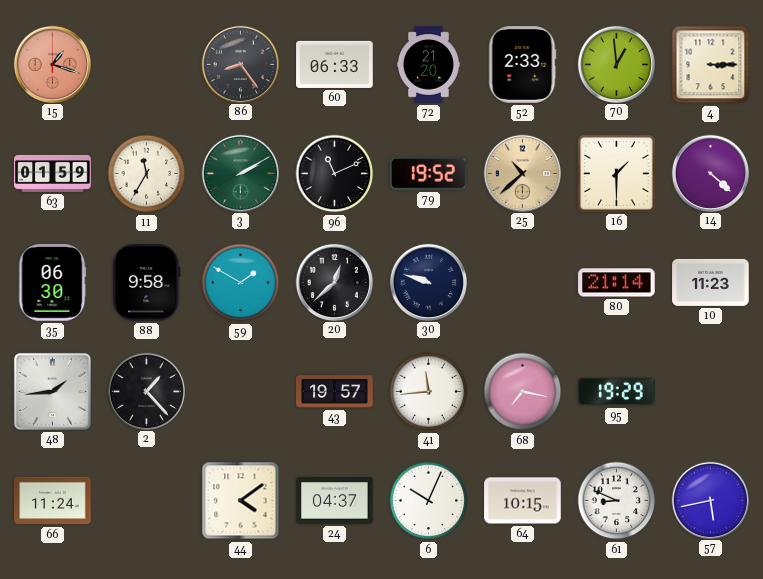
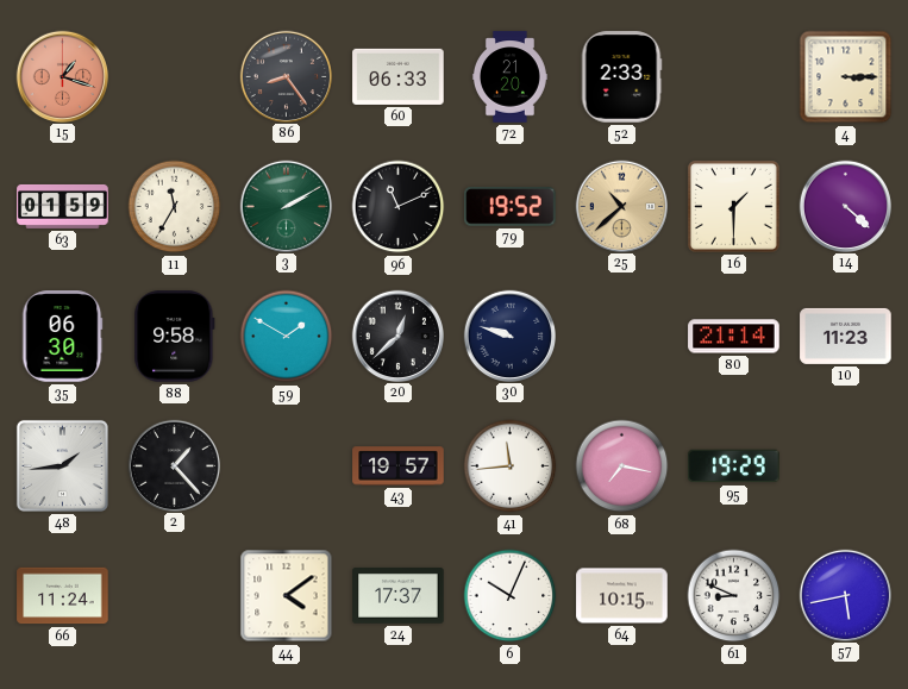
70: 12:59 -> none
24: 04:37 -> 17:37
